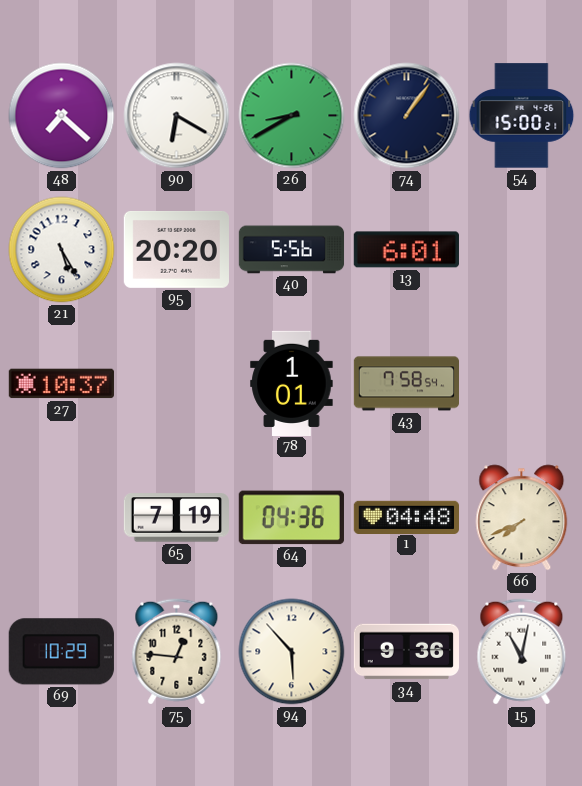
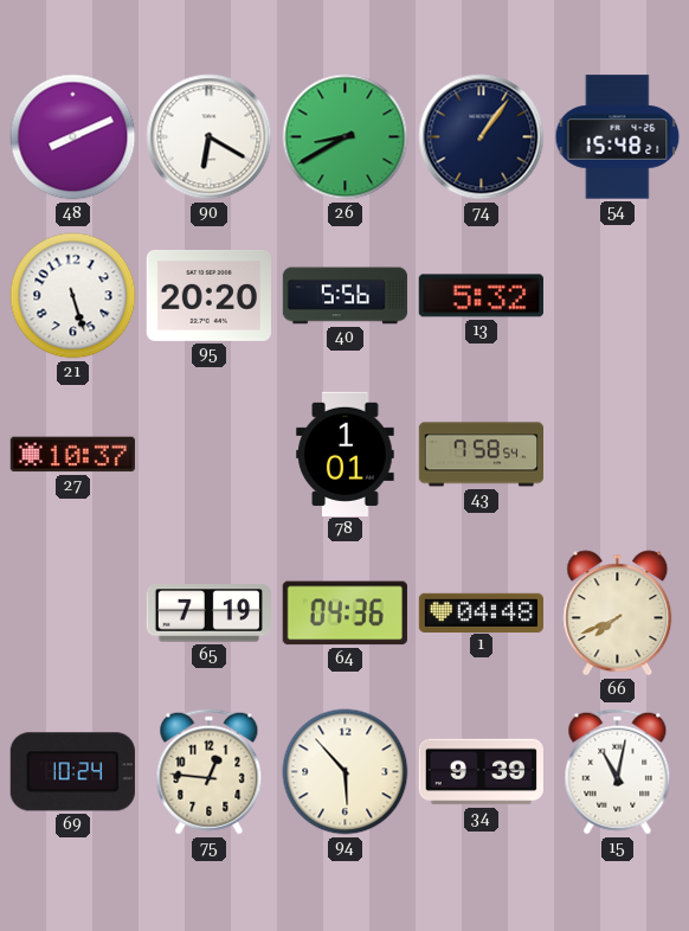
48: 7:22 -> 8:11
54: 15:00 -> 15:48
21: 5:25 -> 5:27
13: 6:01 -> 5:32
69: 10:29 -> 10:24
34: 9:36 -> 9:39
